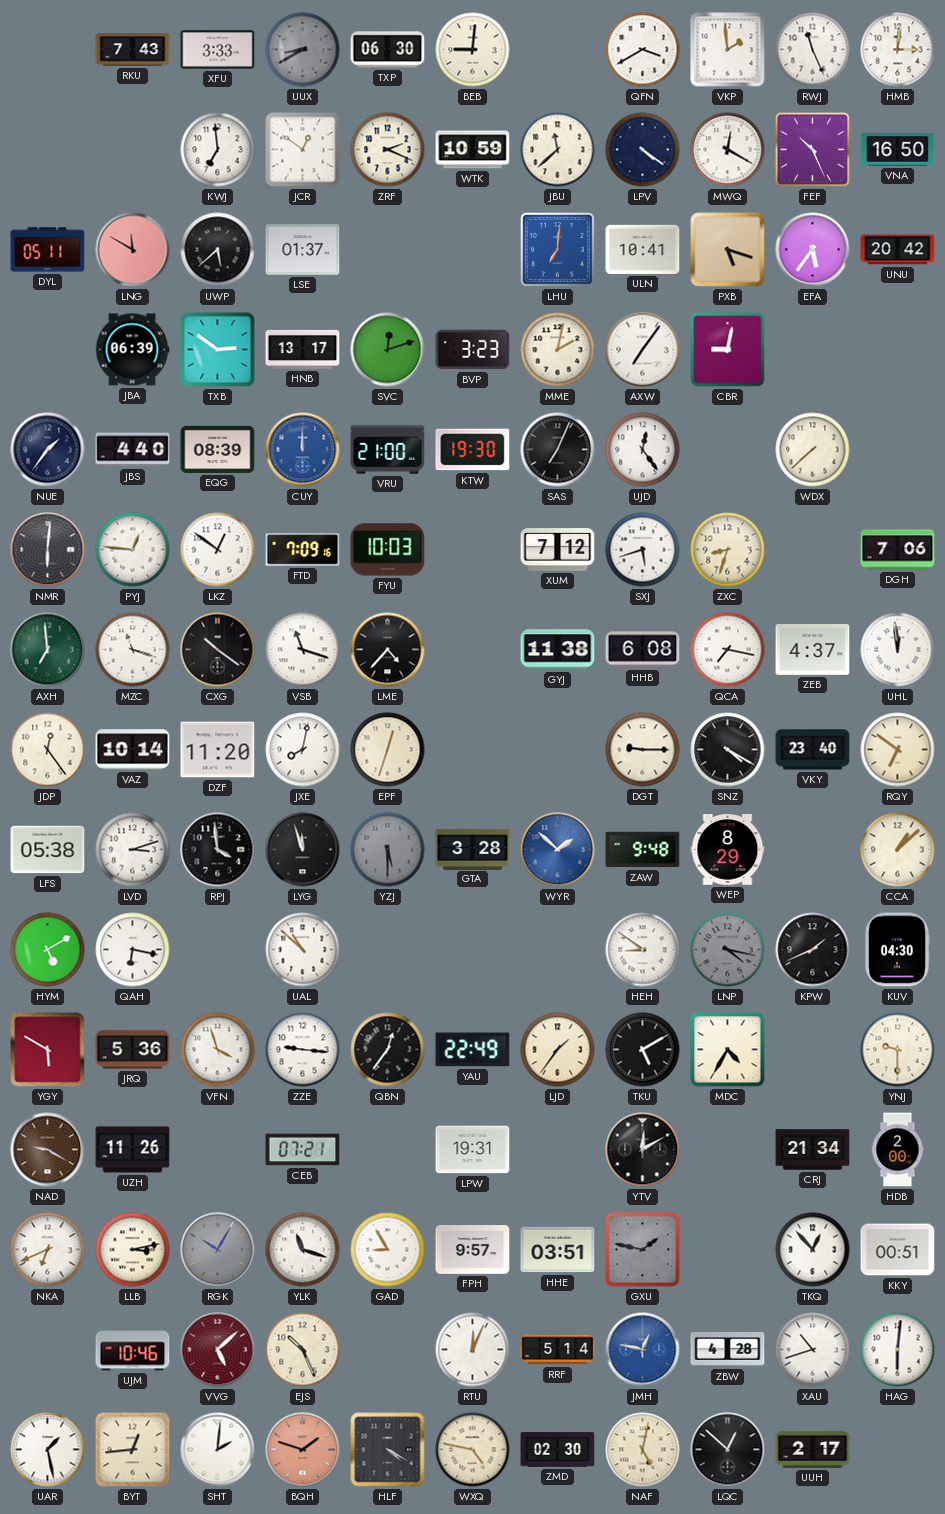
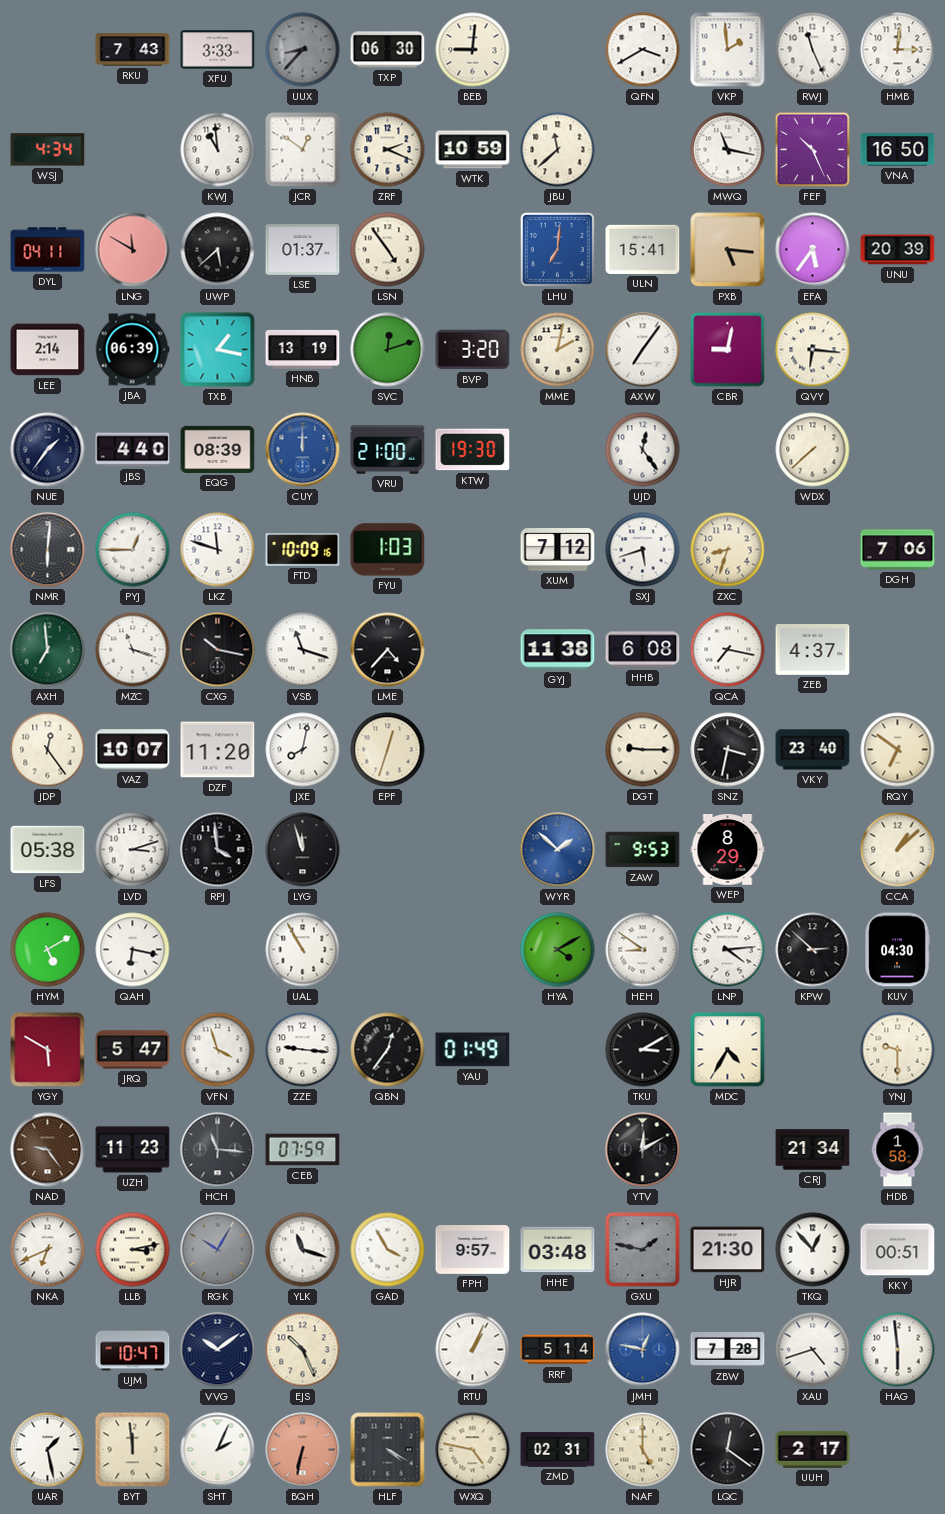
UUX: 8:40 -> 8:37
WSJ: none -> 4:34
KWJ: 6:59 -> 10:59
LPV: 4:21 -> none
MWQ: 12:20 -> 11:17
DYL: 05:11 -> 04:11
LSN: none -> 4:54
ULN: 10:41 -> 15:41
PXB: 5:18 -> 5:16
UNU: 20:42 -> 20:39
LEE: none -> 2:14
TXB: 2:51 -> 1:17
HNB: 13:17 -> 13:19
BVP: 3:23 -> 3:20
QVY: none -> 6:16
SAS: 7:04 -> none
PYJ: 12:46 -> 12:45
LKZ: 12:51 -> 11:48
FTD: 7:09 -> 10:09
FYU: 10:03 -> 1:03
CXG: 10:21 -> 10:17
UHL: 11:59 -> none
VAZ: 10:14 -> 10:07
SNZ: 4:20 -> 3:32
YZJ: 5:30 -> none
GTA: 3:28 -> none
ZAW: 9:48 -> 9:53
UAL: 10:52 -> 10:55
HYA: none -> 4:10
LNP: 4:17 -> 4:14
LNP dial: grey -> white
KPW: 1:41 -> 2:52
JRQ: 5:36 -> 5:47
YAU: 22:49 -> 01:49
LJD: 1:36 -> none
TKU: 5:10 -> 3:10
NAD: 9:20 -> 9:24
UZH: 11:26 -> 11:23
HCH: none -> 11:16
CEB: 07:21 -> 07:59
LPW: 19:31 -> none
HDB: 2:00 -> 1:58
GAD: 8:55 -> 3:55
HHE: 03:51 -> 03:48
HJR: none -> 21:30
UJM: 10:46 -> 10:47
VVG: 5:08 -> 10:09
VVG dial: burgundy -> navy
RTU: 12:04 -> 1:04
ZBW: 4:28 -> 7:28
XAU: 10:42 -> 4:42
HAG: 6:01 -> 5:59
BYT: 12:44 -> 11:59
SHT: 2:01 -> 2:04
BQH: 1:48 -> 6:32
ZMD: 02:30 -> 02:31
NAF: 5:02 -> 5:00
LQC: 12:52 -> 12:21
